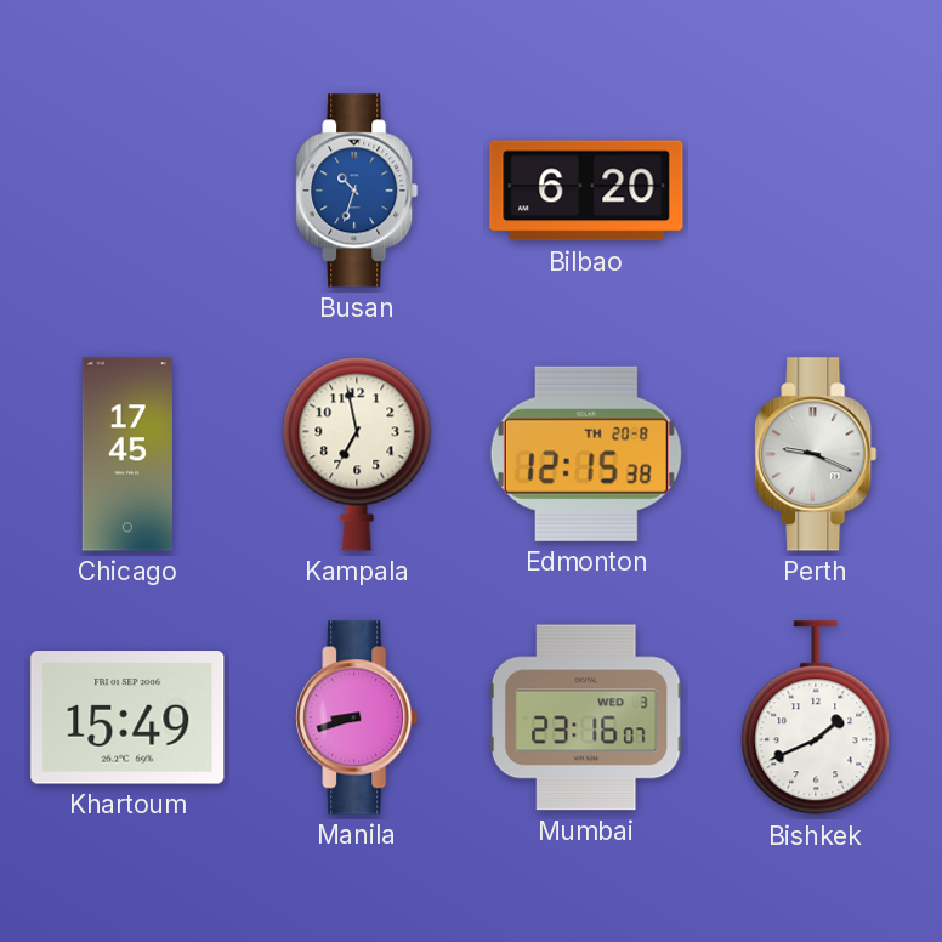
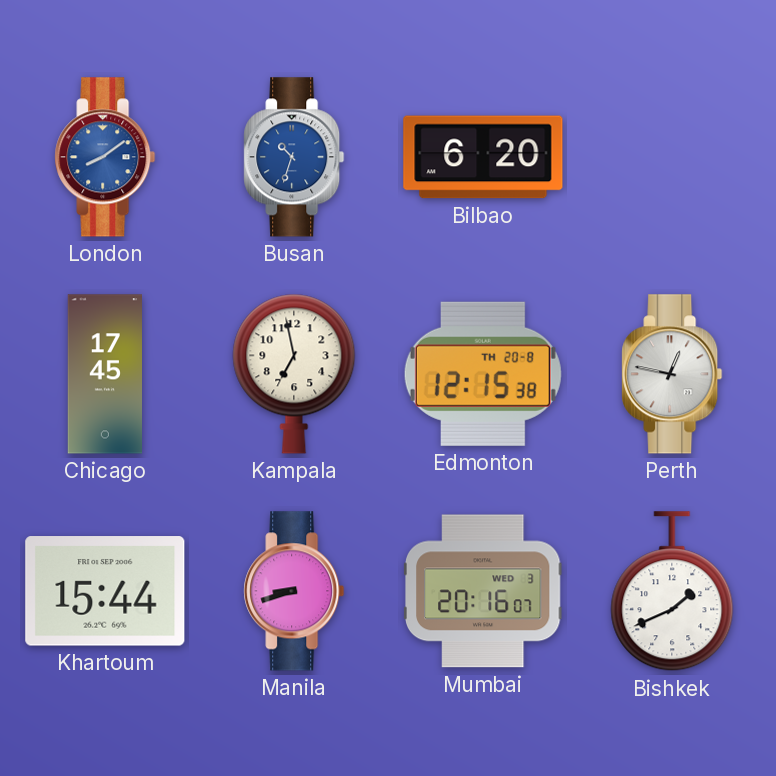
London: none -> 8:09
Perth: 9:19 -> 12:47
Khartoum: 15:49 -> 15:44
Mumbai: 23:16 -> 20:16
